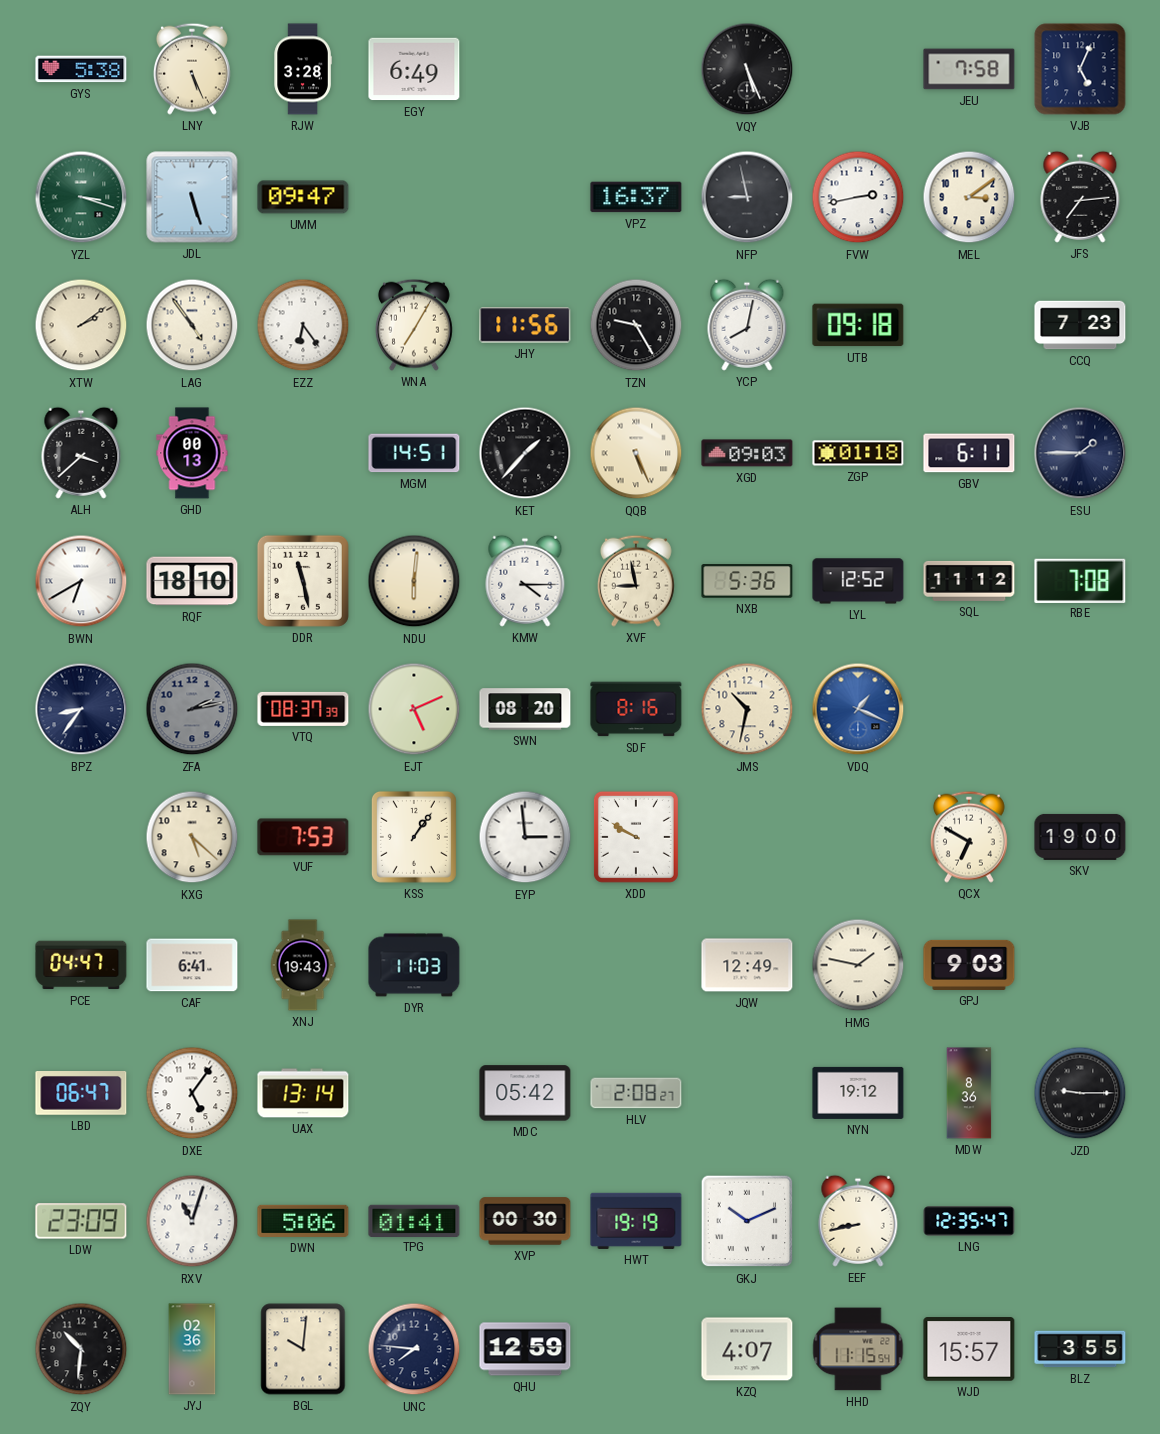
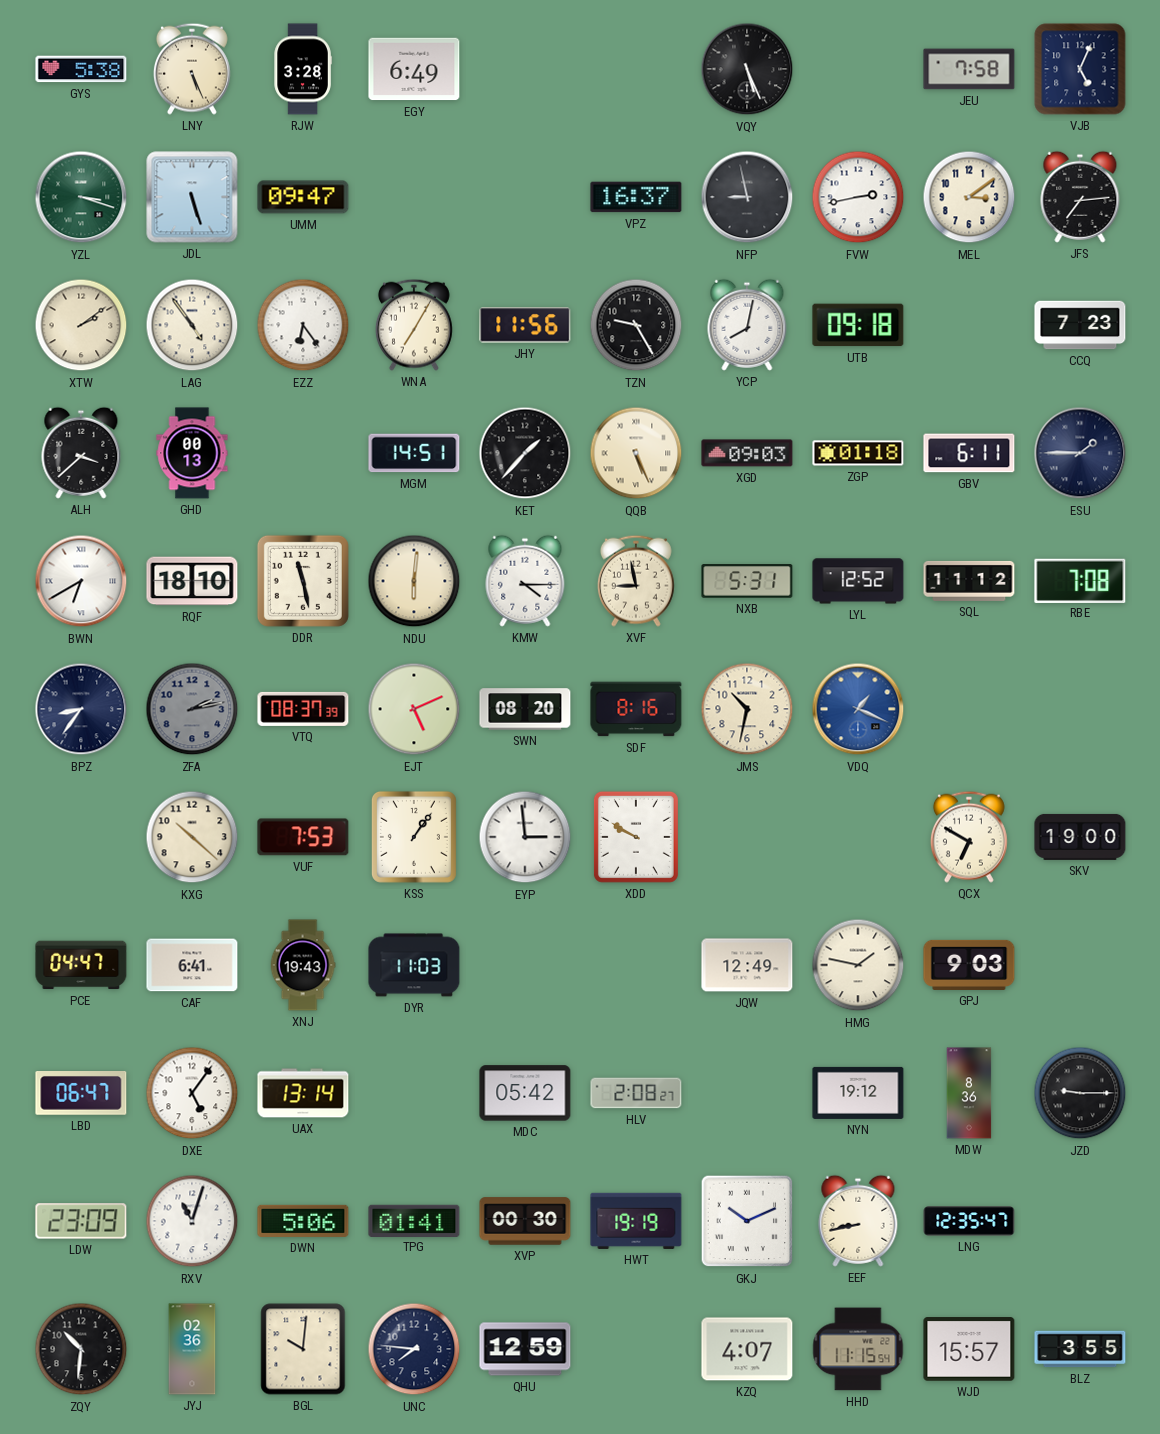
NXB: 5:36 -> 5:31
KXG: 5:22 -> 10:22
